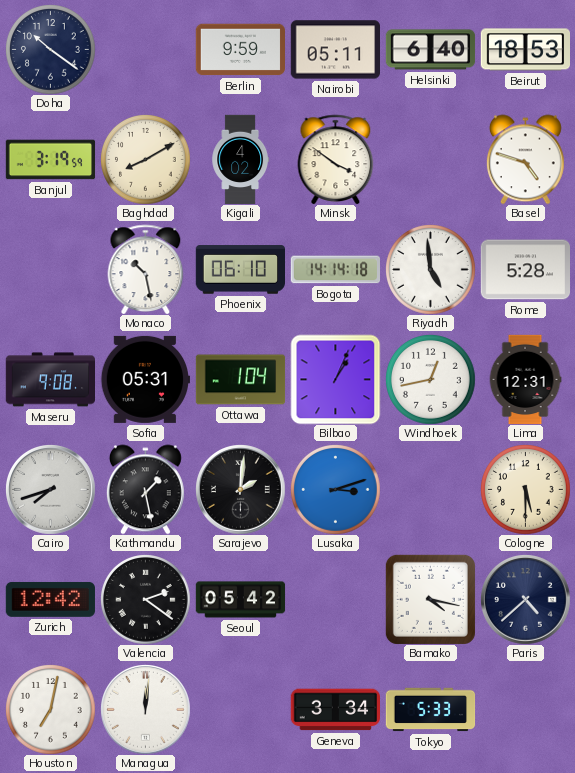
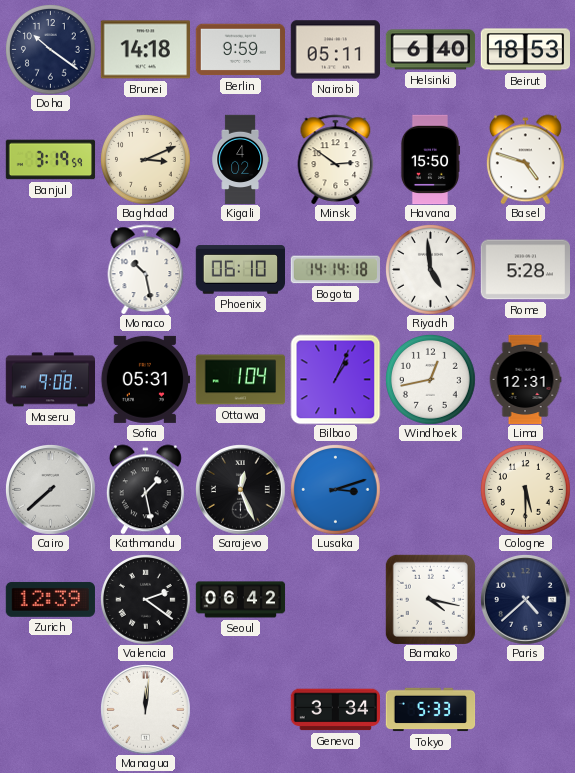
Brunei: none -> 14:18
Baghdad: 8:10 -> 3:11
Minsk: 3:51 -> 2:51
Havana: none -> 15:50
Cairo: 7:42 -> 7:38
Sarajevo: 2:01 -> 12:26
Zurich: 12:42 -> 12:39
Seoul: 05:42 -> 06:42
Houston: 7:02 -> none
